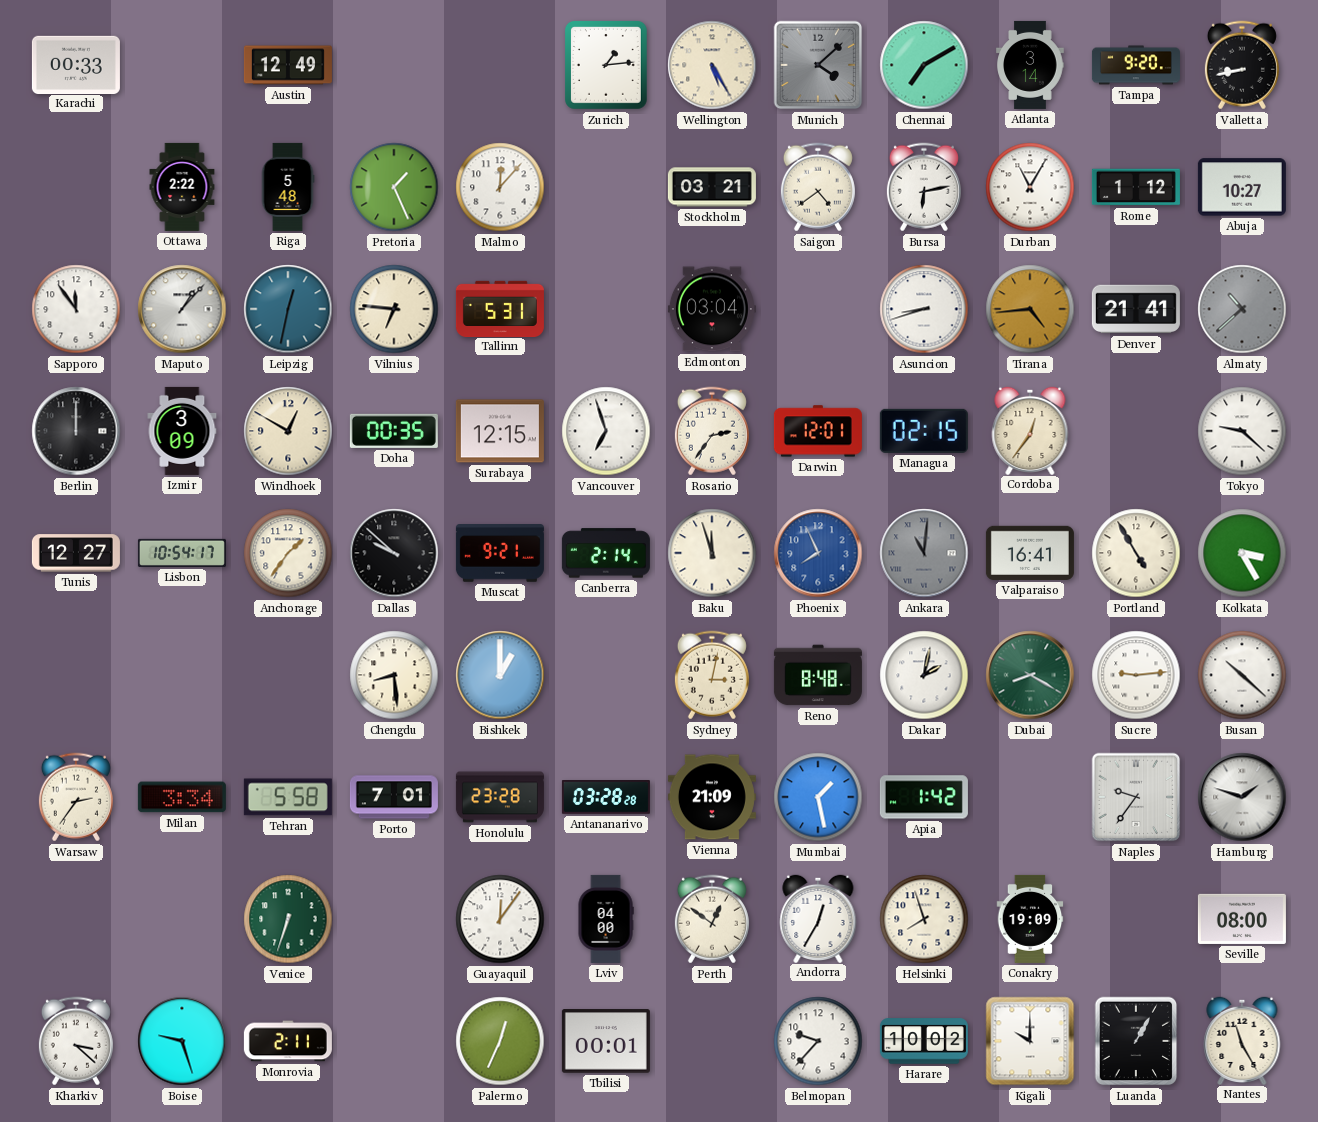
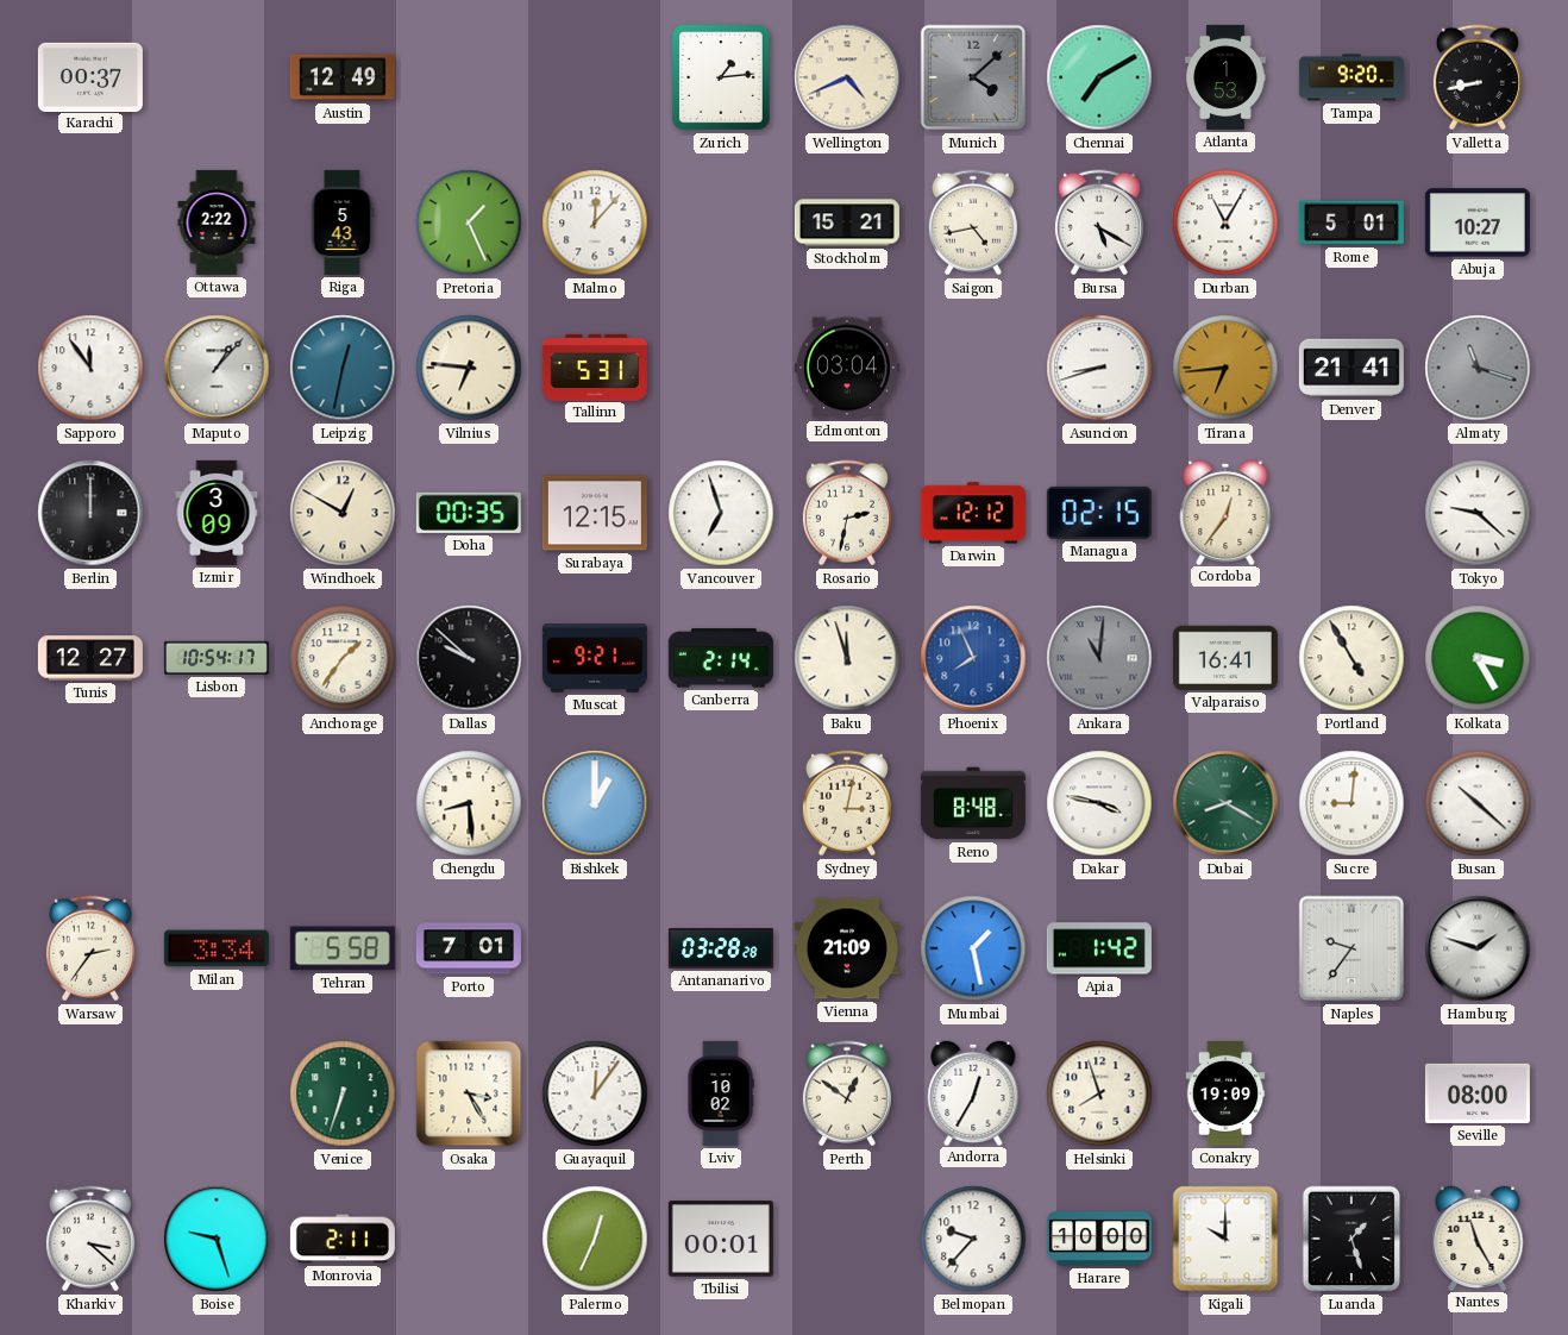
Karachi: 00:33 -> 00:37
Wellington: 5:25 -> 4:41
Atlanta: 3:14 -> 1:53
Riga: 5:48 -> 5:43
Stockholm: 03:21 -> 15:21
Saigon: 4:39 -> 4:43
Bursa: 6:13 -> 5:20
Rome: 1:12 -> 5:01
Tirana: 4:44 -> 6:44
Almaty: 10:38 -> 11:18
Rosario: 2:36 -> 2:32
Darwin: 12:01 -> 12:12
Dakar: 2:02 -> 3:47
Sucre: 9:14 -> 9:01
Honolulu: 23:28 -> none
Osaka: none -> 3:25
Lviv: 04:00 -> 10:02
Harare: 10:02 -> 10:00
Luanda: 1:05 -> 1:27
